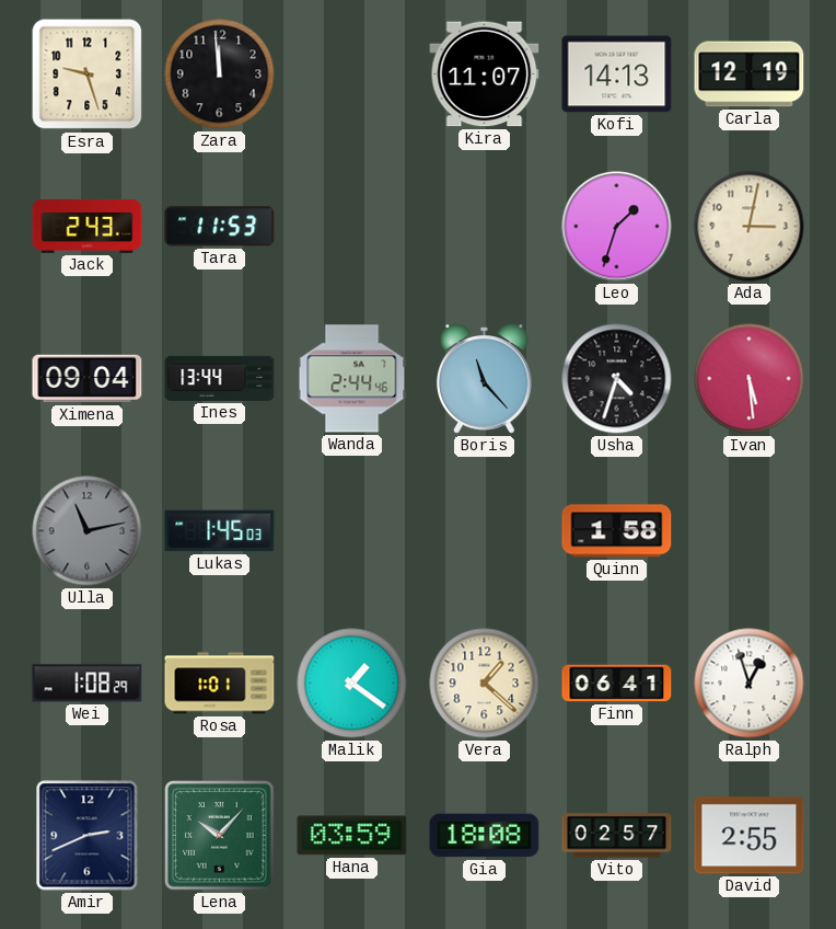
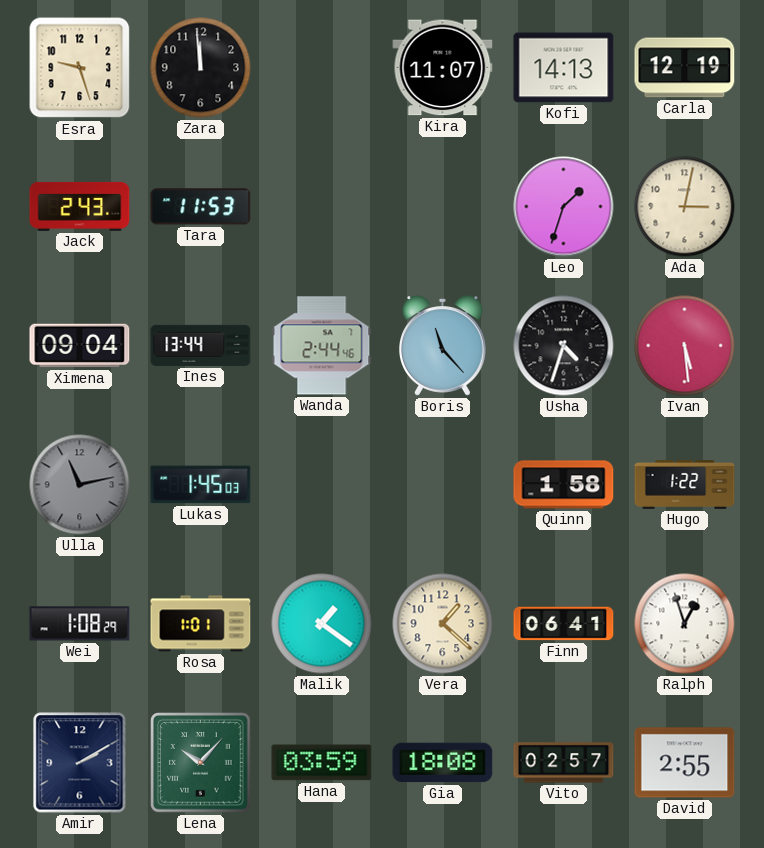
Hugo: none -> 1:22
Amir: 2:41 -> 2:10
